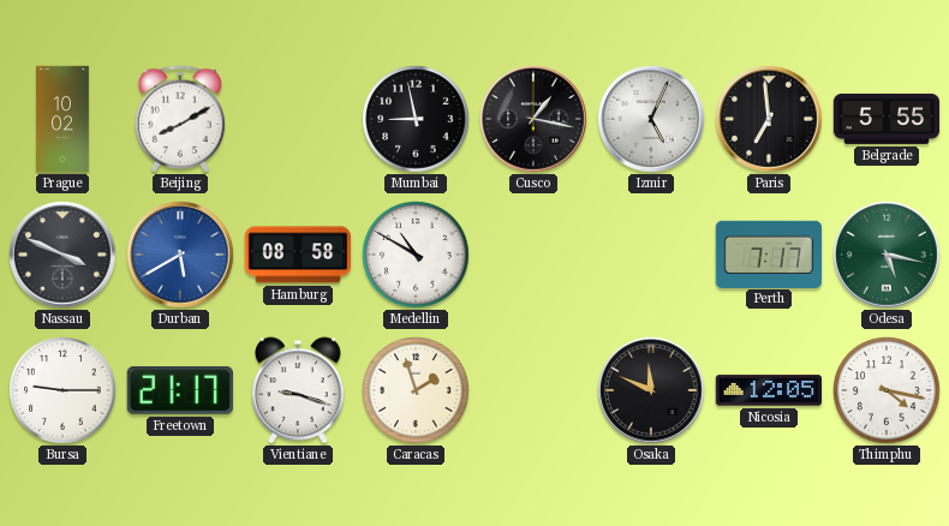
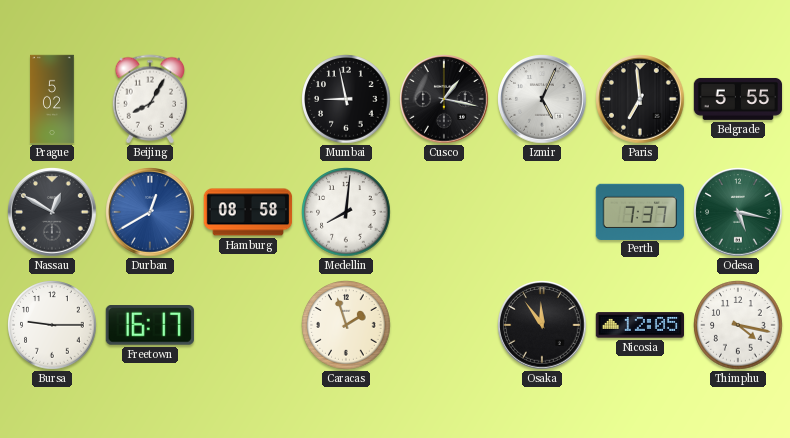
Prague: 10:02 -> 5:02
Beijing: 8:10 -> 8:05
Nassau: 3:49 -> 12:50
Durban: 5:40 -> 12:40
Medellin: 10:50 -> 8:01
Perth: 7:17 -> 7:37
Freetown: 21:17 -> 16:17
Vientiane: 9:18 -> none
Osaka: 11:49 -> 11:54
